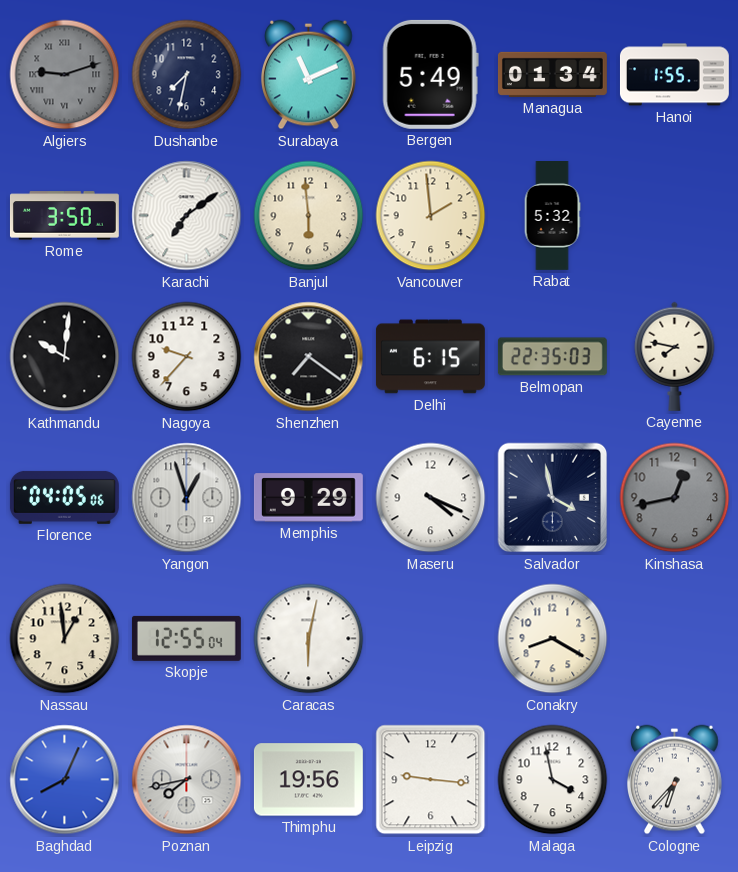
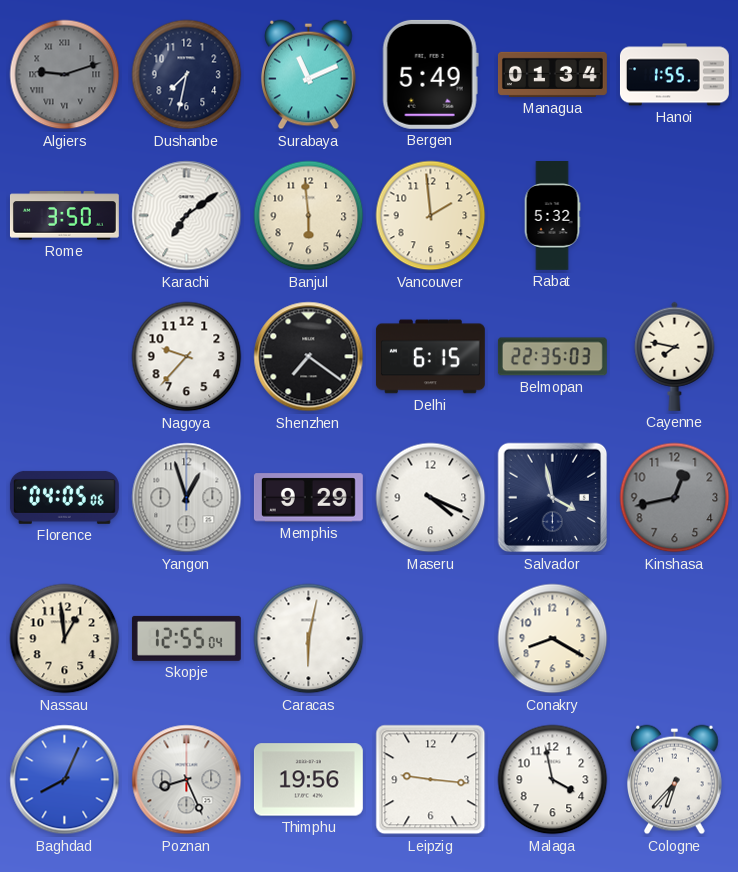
Kathmandu: 10:01 -> none
Poznan: 7:43 -> 8:26
